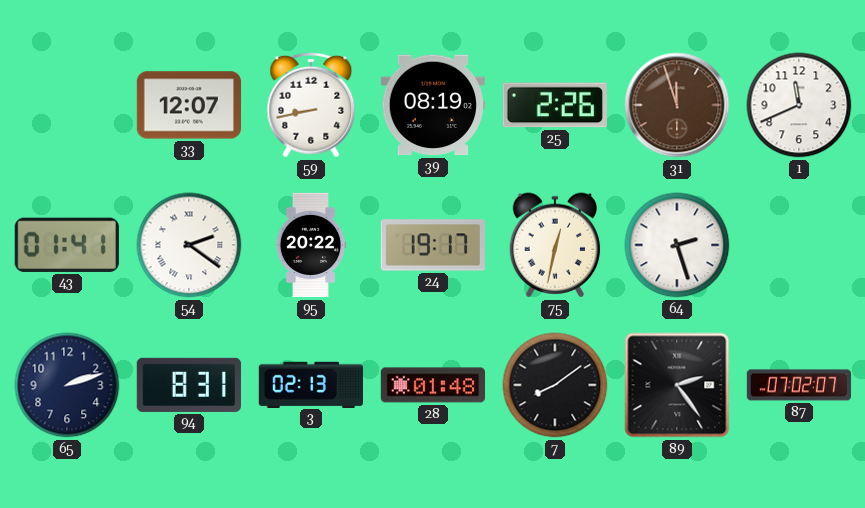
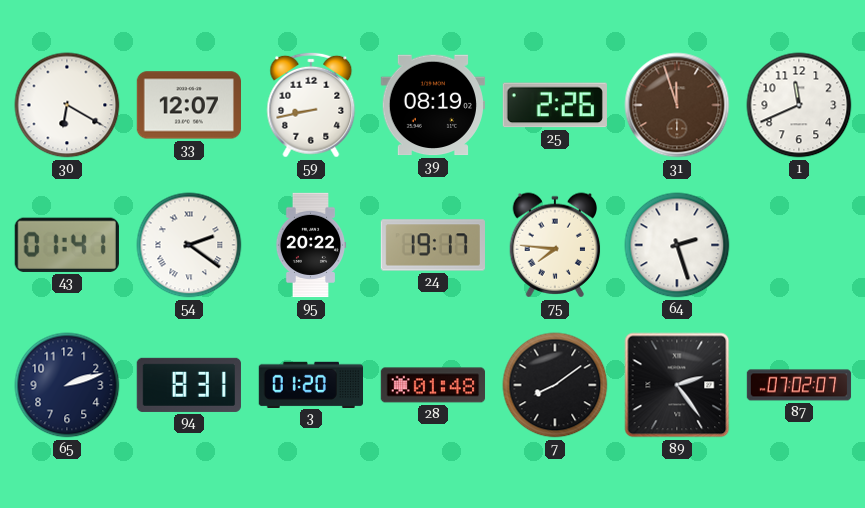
30: none -> 6:20
75: 12:32 -> 7:46
3: 02:13 -> 01:20
